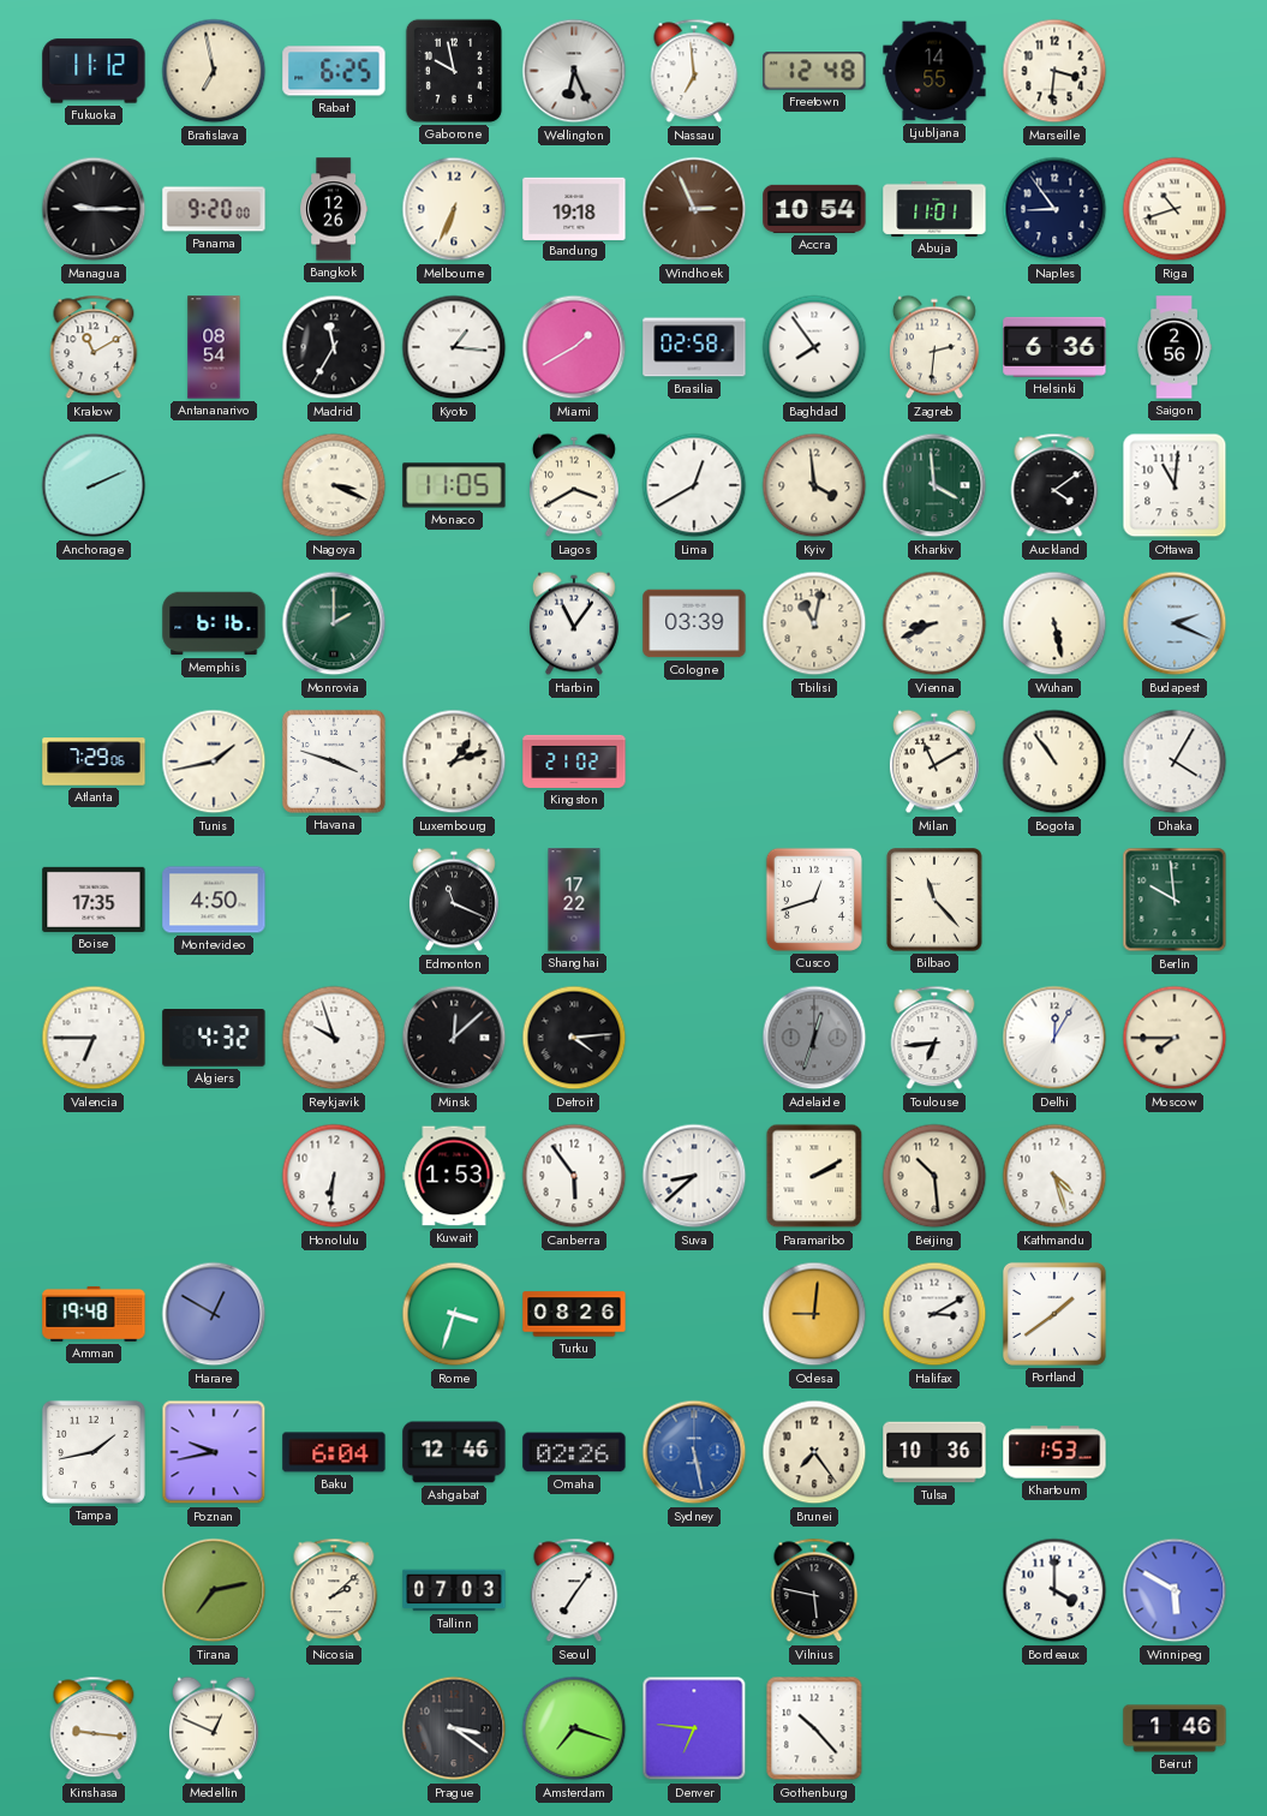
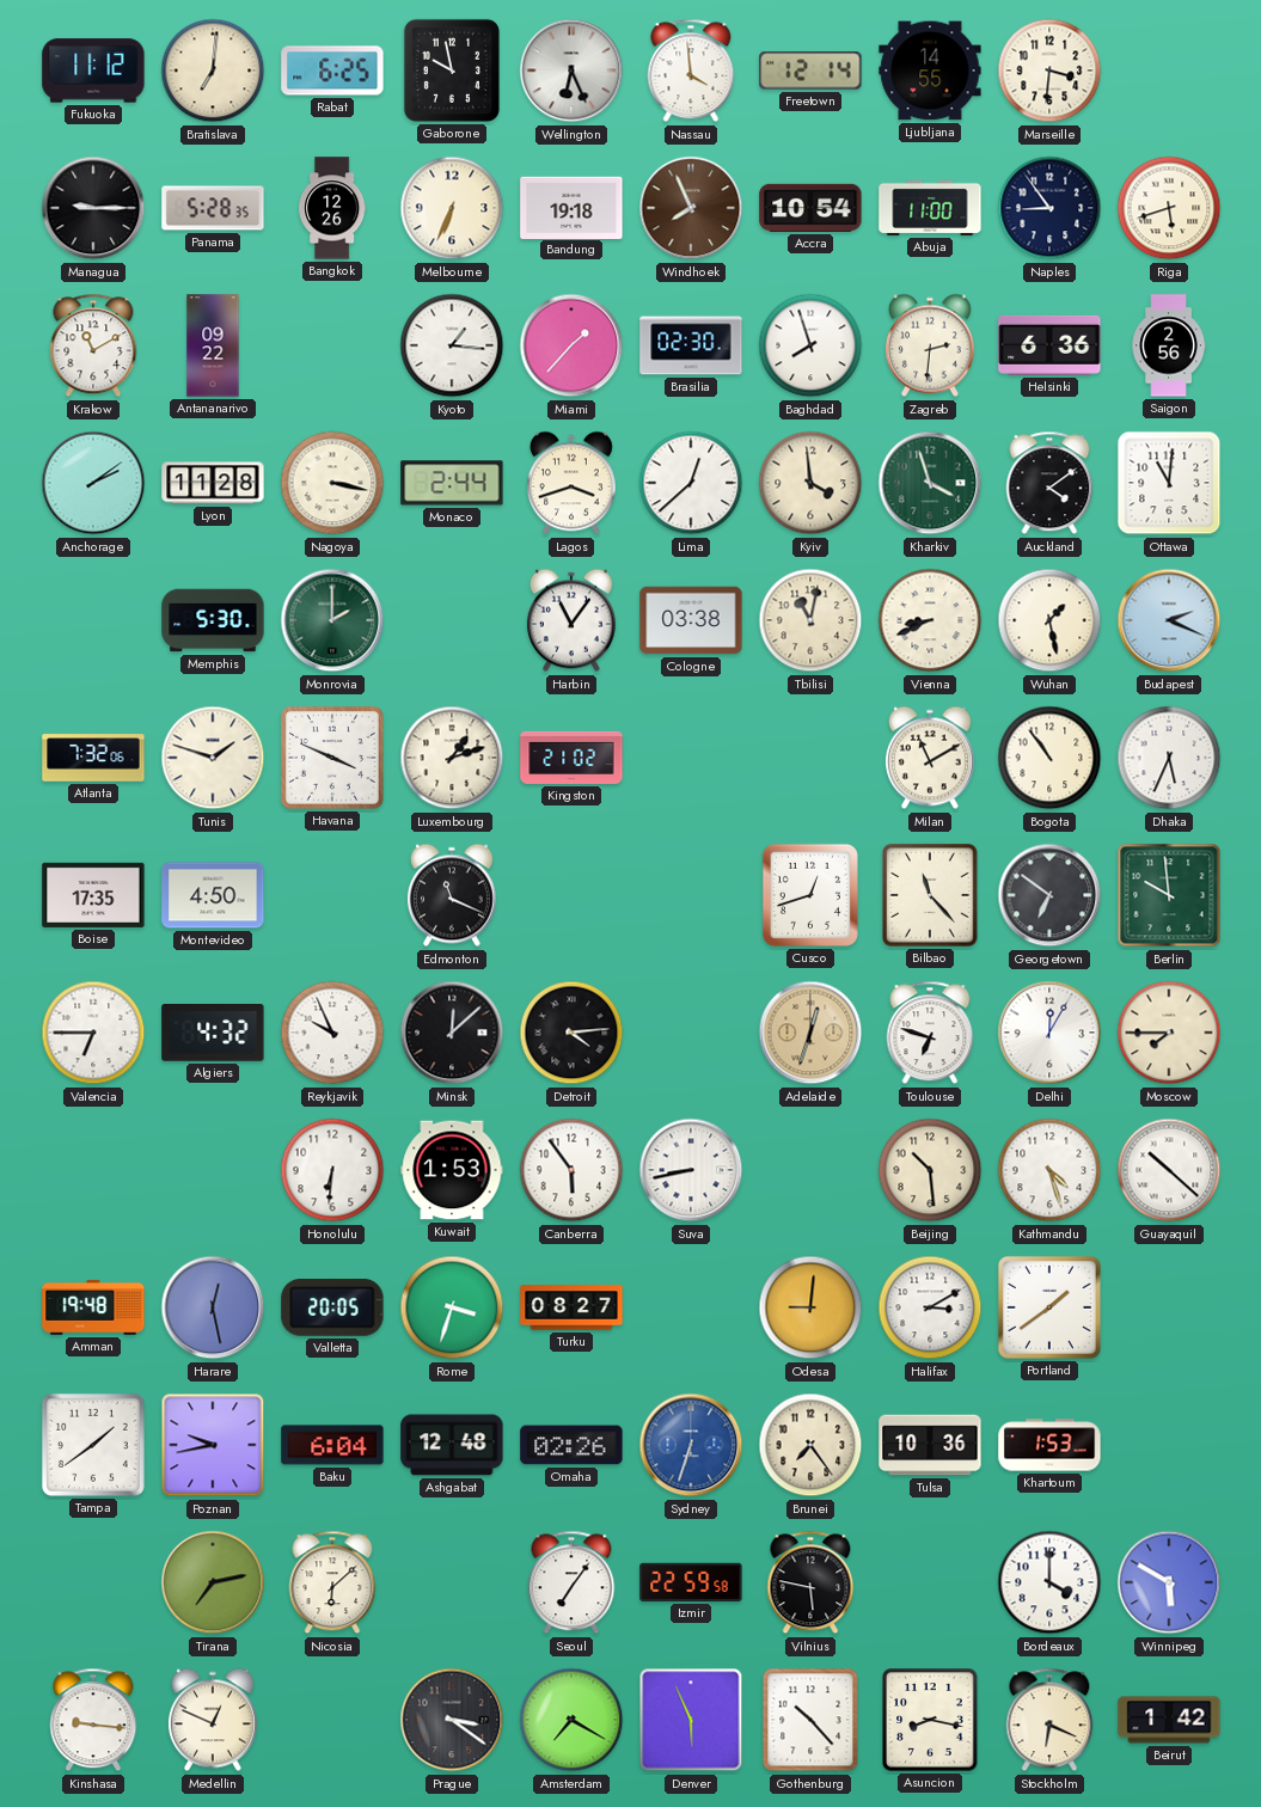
Bratislava: 6:58 -> 7:01
Nassau: 6:59 -> 3:59
Freetown: 12:48 -> 12:14
Panama: 9:20 -> 5:28
Windhoek: 2:56 -> 7:56
Abuja: 11:01 -> 11:00
Riga: 10:42 -> 5:42
Antananarivo: 08:54 -> 09:22
Madrid: 11:35 -> none
Miami: 1:40 -> 1:37
Brasilia: 02:58 -> 02:30
Baghdad: 7:54 -> 7:57
Anchorage: 2:11 -> 2:09
Lyon: none -> 11:28
Nagoya: 3:19 -> 3:17
Monaco: 11:05 -> 2:44
Lagos: 3:40 -> 3:42
Lima: 12:40 -> 12:38
Kharkiv: 3:59 -> 3:57
Memphis: 6:16 -> 5:30
Cologne: 03:39 -> 03:38
Wuhan: 5:28 -> 1:28
Atlanta: 7:29 -> 7:32
Tunis: 1:43 -> 1:48
Havana: 3:48 -> 3:49
Dhaka: 4:05 -> 5:34
Shanghai: 17:22 -> none
Georgetown: none -> 6:51
Reykjavik: 9:57 -> 9:56
Adelaide dial: grey -> champagne
Toulouse: 6:44 -> 6:48
Suva: 8:38 -> 8:43
Paramaribo: 2:10 -> none
Guayaquil: none -> 10:22
Harare: 12:50 -> 12:28
Valletta: none -> 20:05
Turku: 08:26 -> 08:27
Tampa: 1:43 -> 1:39
Ashgabat: 12:46 -> 12:48
Sydney: 5:28 -> 6:33
Nicosia: 2:08 -> 6:08
Tallinn: 07:03 -> none
Izmir: none -> 22:59
Amsterdam: 7:18 -> 7:20
Denver: 6:46 -> 5:56
Asuncion: none -> 8:17
Stockholm: none -> 6:19
Beirut: 1:46 -> 1:42
